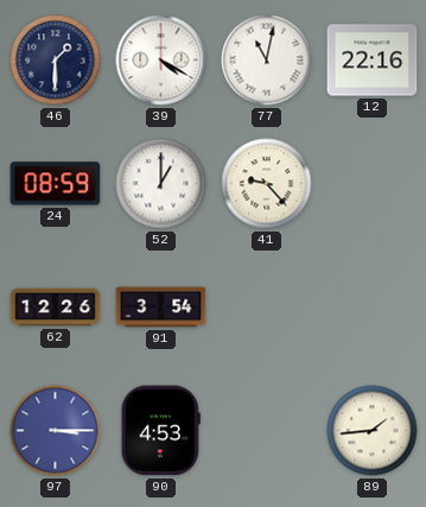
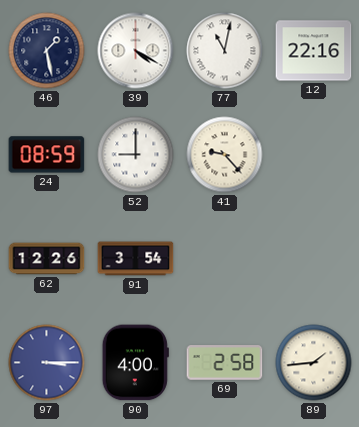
46: 1:30 -> 1:28
52: 1:00 -> 9:00
90: 4:53 -> 4:00
69: none -> 2:58
